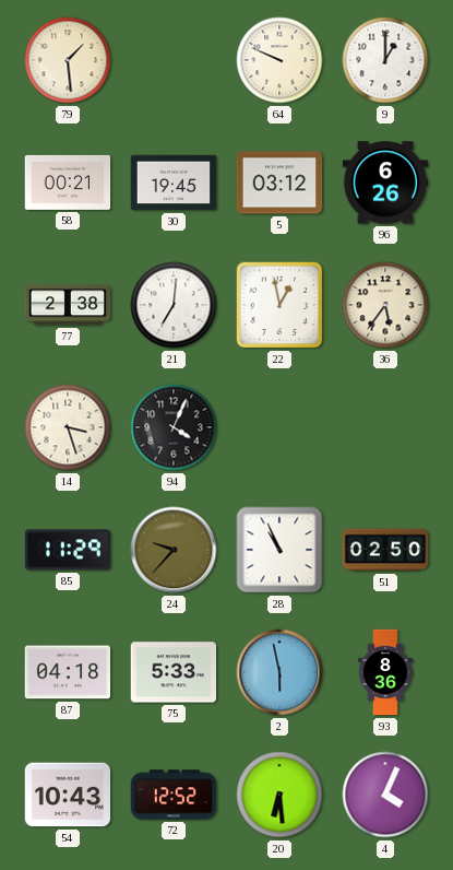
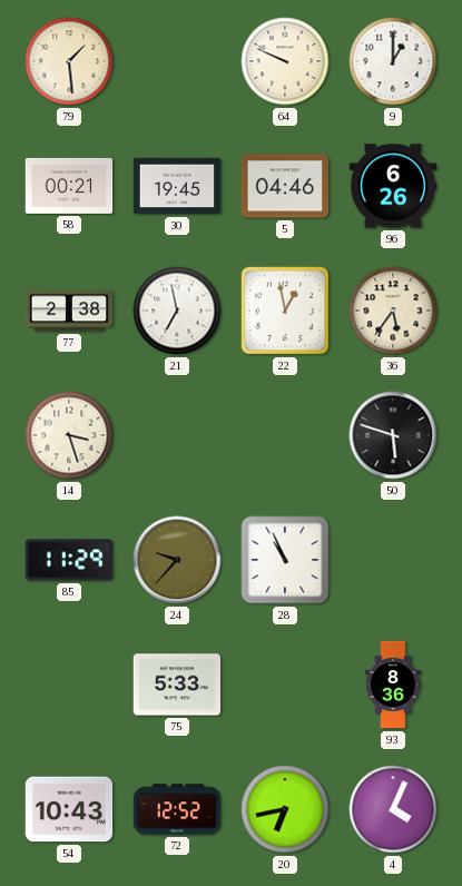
5: 03:12 -> 04:46
21: 7:01 -> 6:58
94: 4:04 -> none
50: none -> 5:48
51: 02:50 -> none
87: 04:18 -> none
2: 5:58 -> none
20: 6:29 -> 6:43
